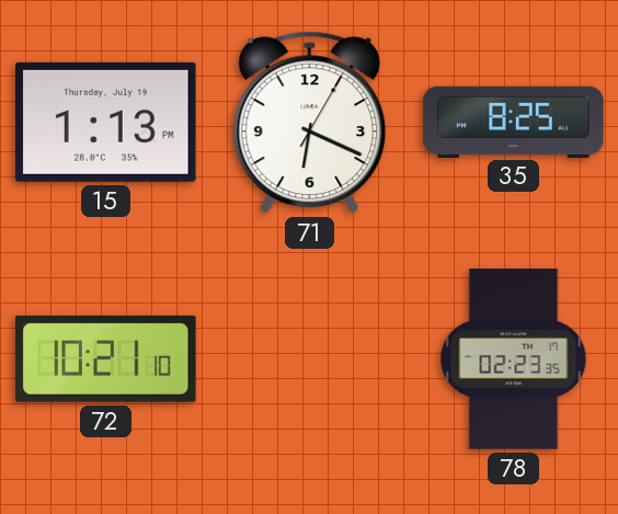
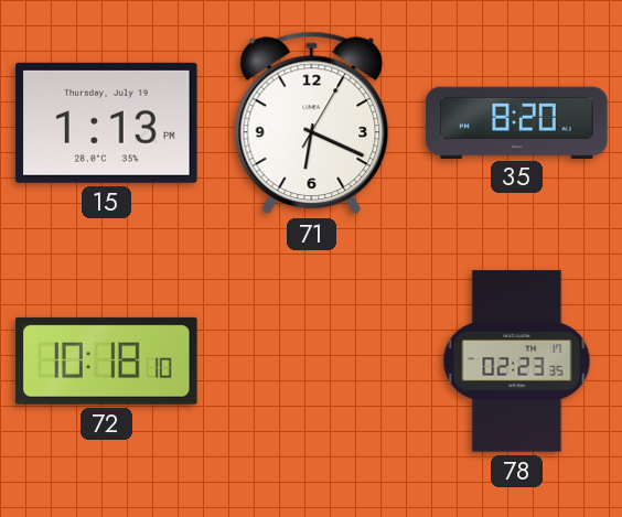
35: 8:25 -> 8:20
72: 10:21 -> 10:18
